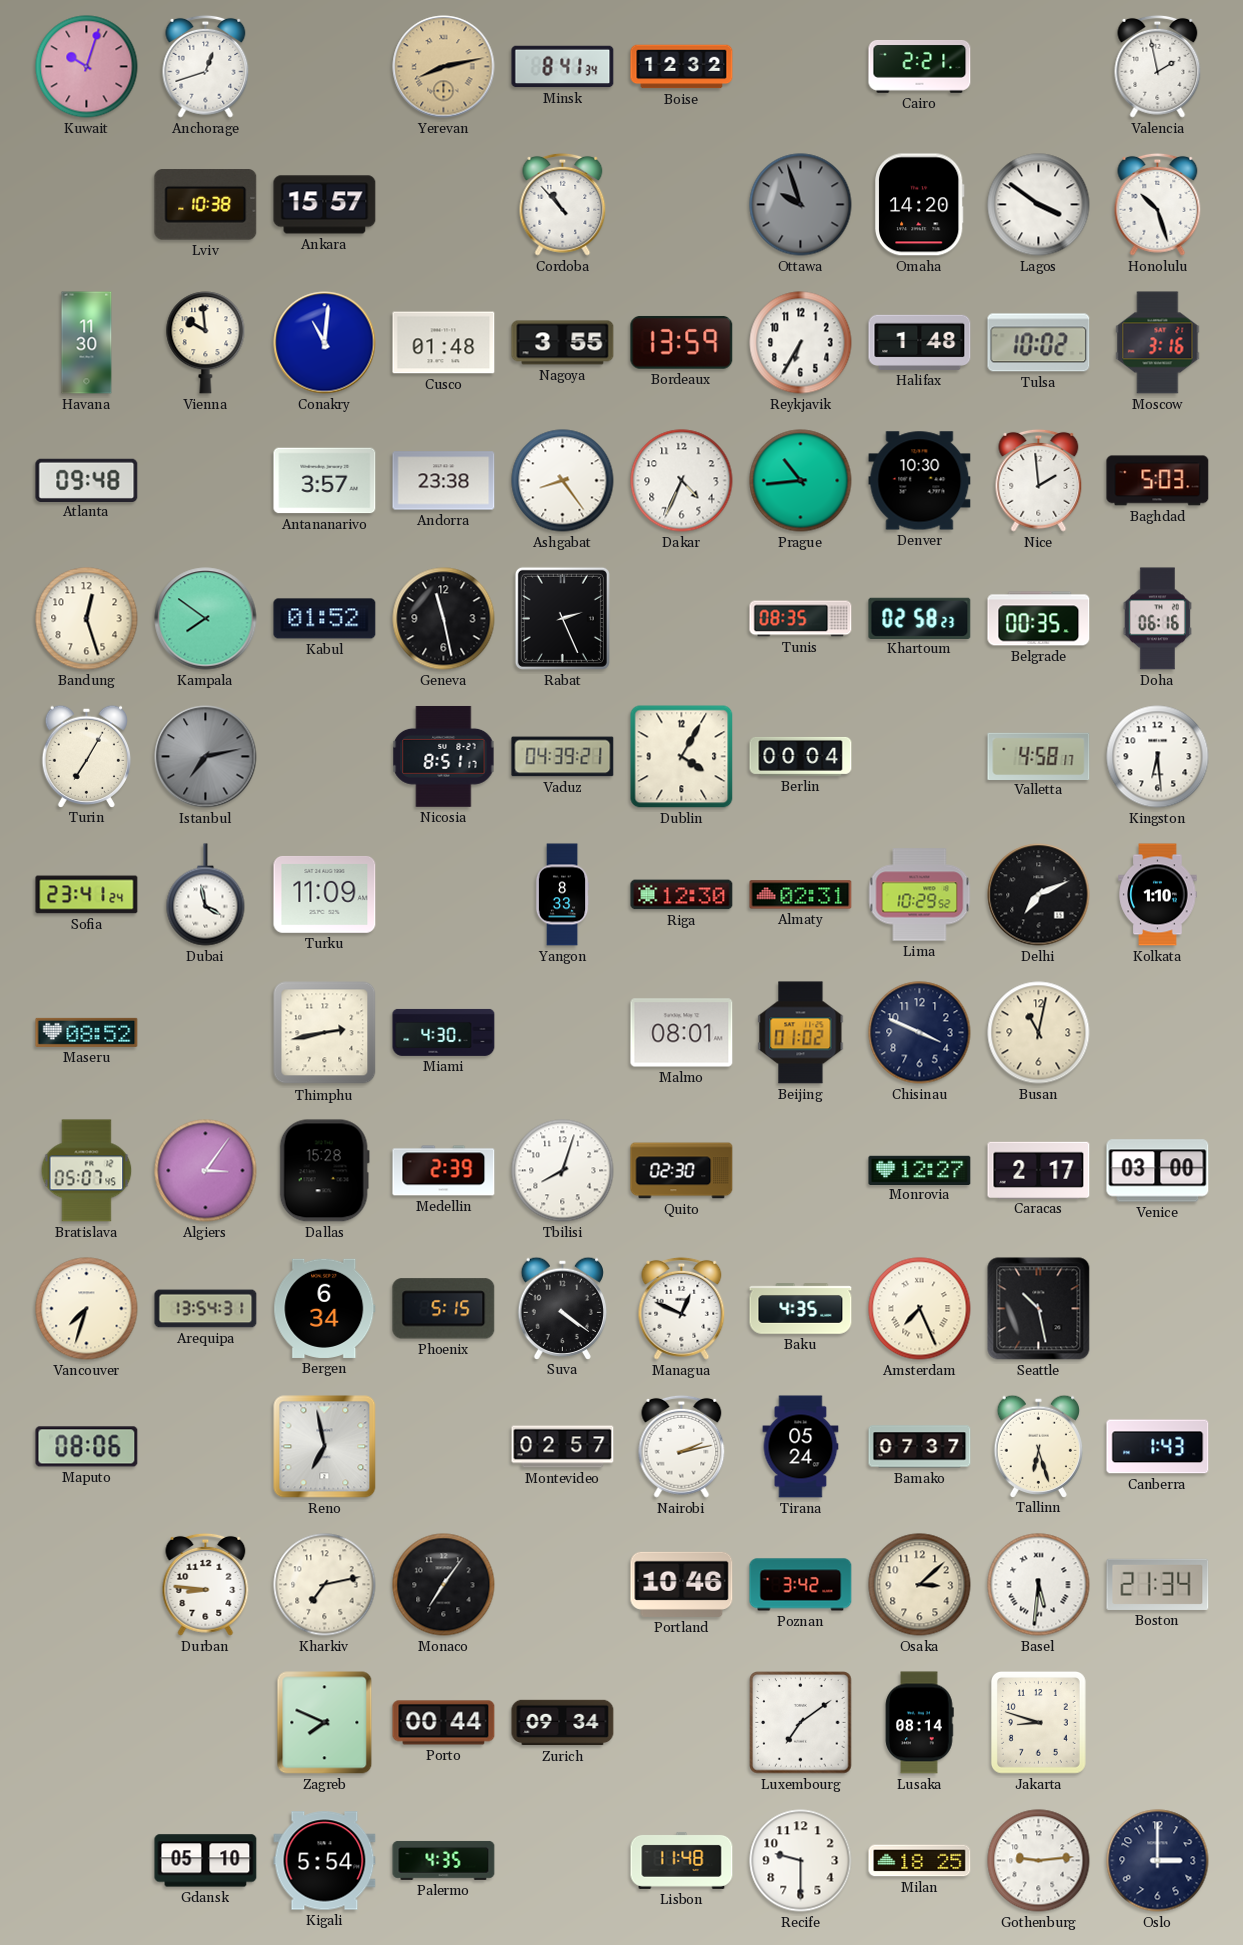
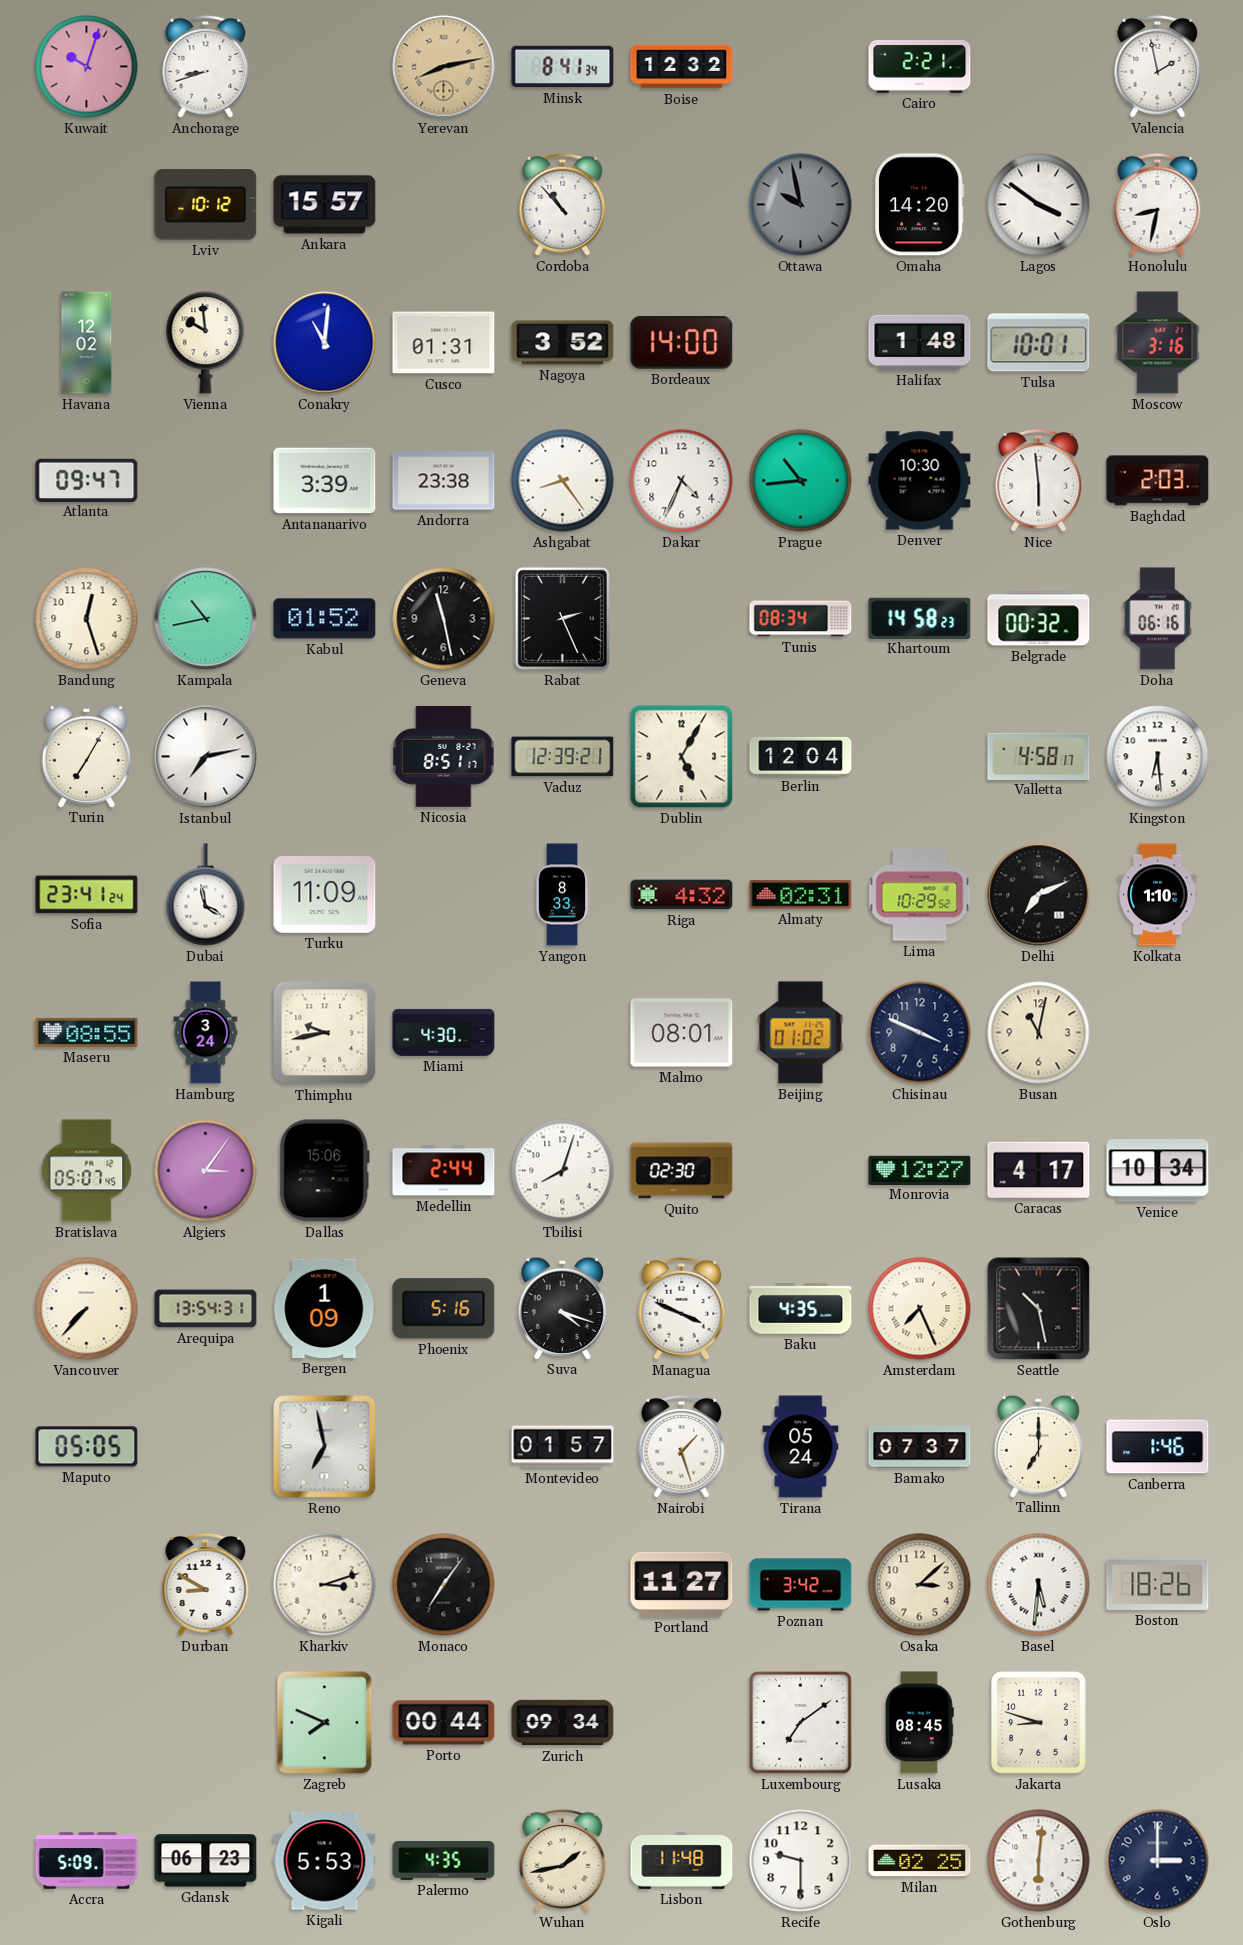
Anchorage: 12:42 -> 8:42
Lviv: 10:38 -> 10:12
Ottawa: 9:57 -> 9:58
Honolulu: 10:27 -> 8:32
Havana: 11:30 -> 12:02
Cusco: 01:48 -> 01:31
Nagoya: 3:55 -> 3:52
Bordeaux: 13:59 -> 14:00
Reykjavik: 6:35 -> none
Tulsa: 10:02 -> 10:01
Atlanta: 09:48 -> 09:47
Antananarivo: 3:57 -> 3:39
Nice: 1:59 -> 5:59
Baghdad: 5:03 -> 2:03
Kampala: 7:51 -> 10:43
Tunis: 08:35 -> 08:34
Khartoum: 02:58 -> 14:58
Belgrade: 00:35 -> 00:32
Istanbul dial: grey -> white
Vaduz: 04:39 -> 12:39
Dublin: 4:05 -> 5:05
Berlin: 00:04 -> 12:04
Riga: 12:30 -> 4:32
Maseru: 08:52 -> 08:55
Hamburg: none -> 3:24
Thimphu: 2:43 -> 9:43
Dallas: 15:28 -> 15:06
Medellin: 2:39 -> 2:44
Caracas: 2:17 -> 4:17
Venice: 03:00 -> 10:34
Vancouver: 7:33 -> 7:37
Bergen: 6:34 -> 1:09
Phoenix: 5:15 -> 5:16
Suva: 4:21 -> 4:18
Managua: 12:49 -> 3:49
Maputo: 08:06 -> 05:05
Montevideo: 02:57 -> 01:57
Nairobi: 2:13 -> 1:27
Tallinn: 6:27 -> 7:00
Canberra: 1:43 -> 1:46
Durban: 8:46 -> 8:50
Kharkiv: 7:13 -> 3:12
Portland: 10:46 -> 11:27
Boston: 21:34 -> 18:26
Lusaka: 08:14 -> 08:45
Accra: none -> 5:09
Gdansk: 05:10 -> 06:23
Kigali: 5:54 -> 5:53
Wuhan: none -> 1:43
Milan: 18:25 -> 02:25
Gothenburg: 9:14 -> 6:01
